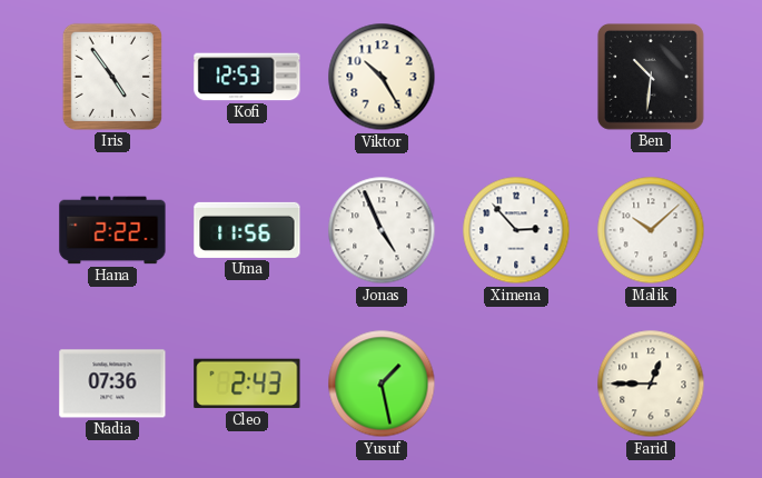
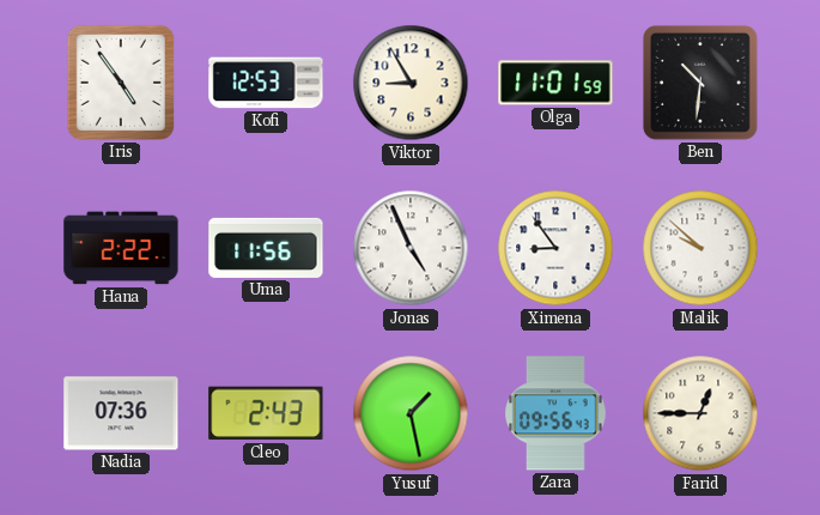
Viktor: 10:25 -> 8:55
Olga: none -> 11:01
Ximena: 2:53 -> 8:54
Malik: 10:08 -> 9:52
Zara: none -> 09:56
